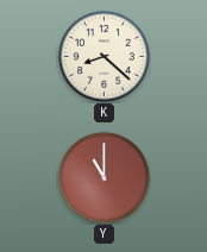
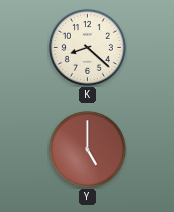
Y: 11:00 -> 5:00
